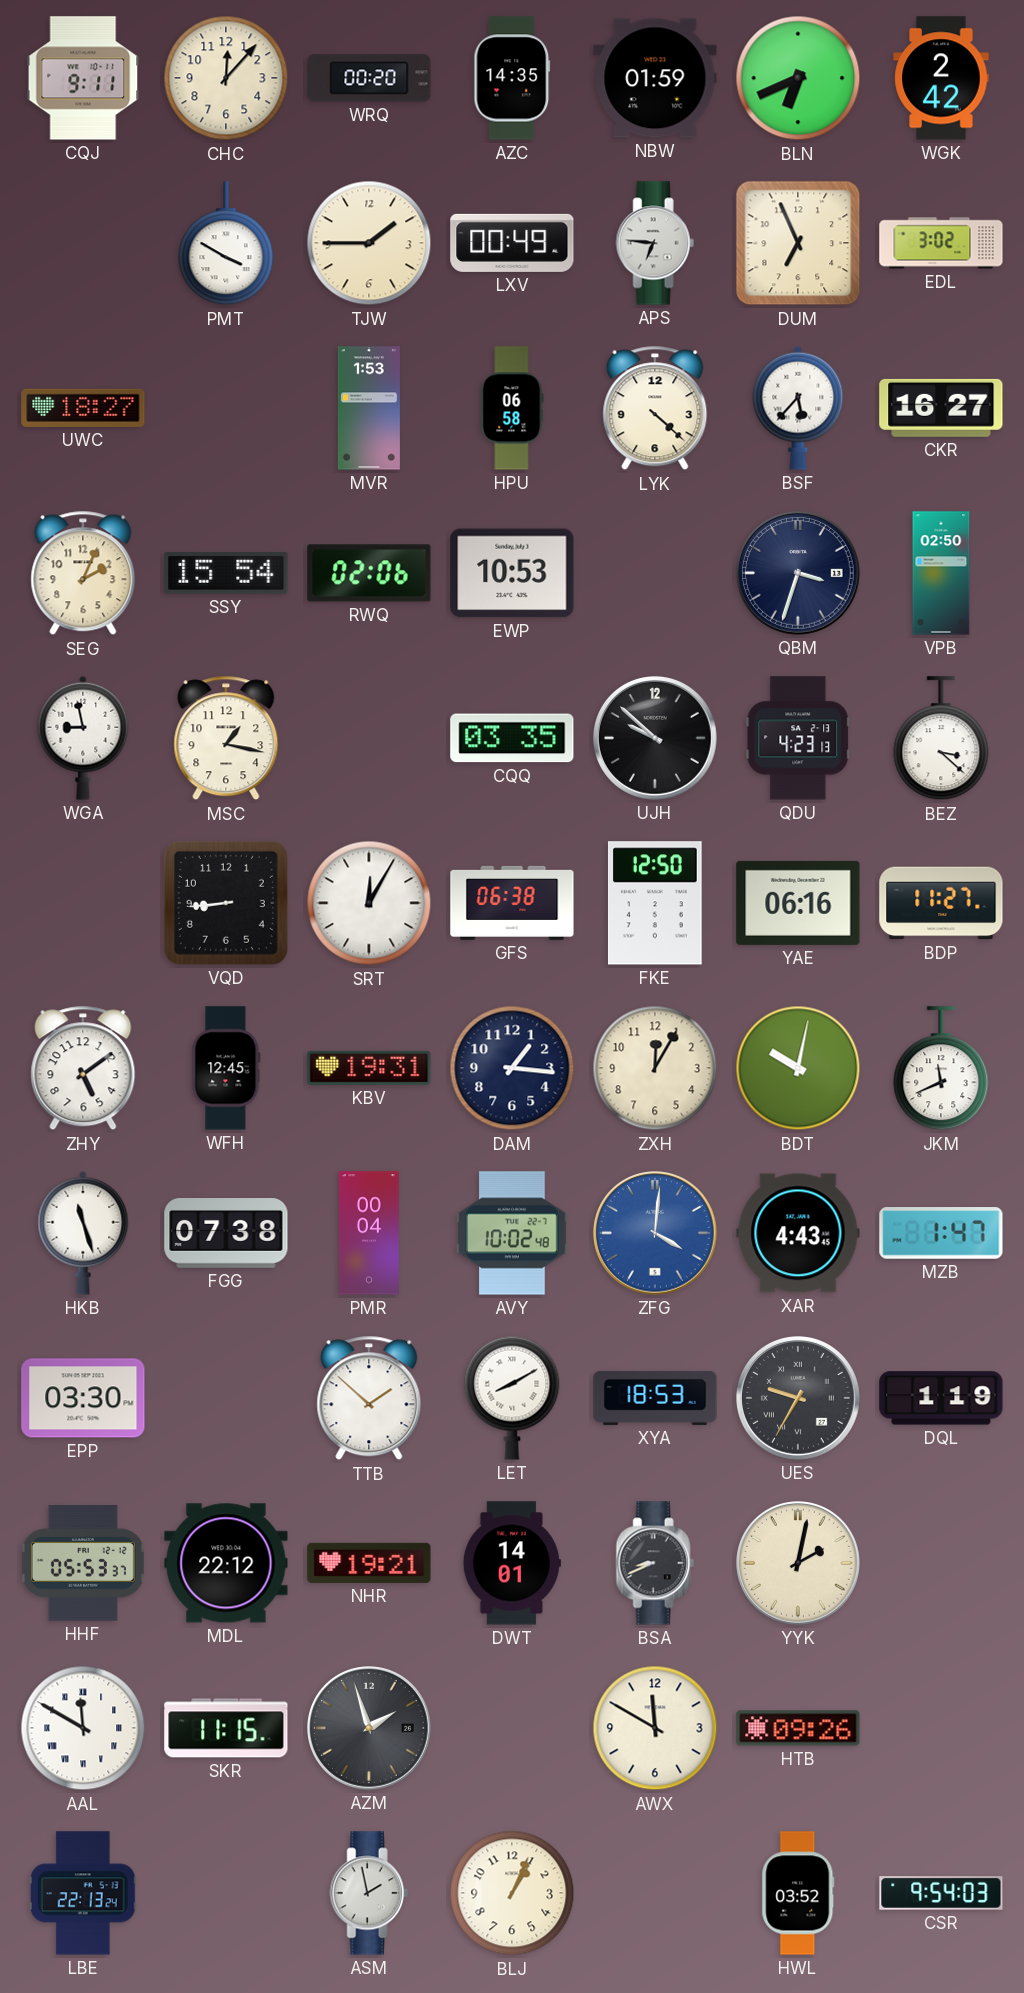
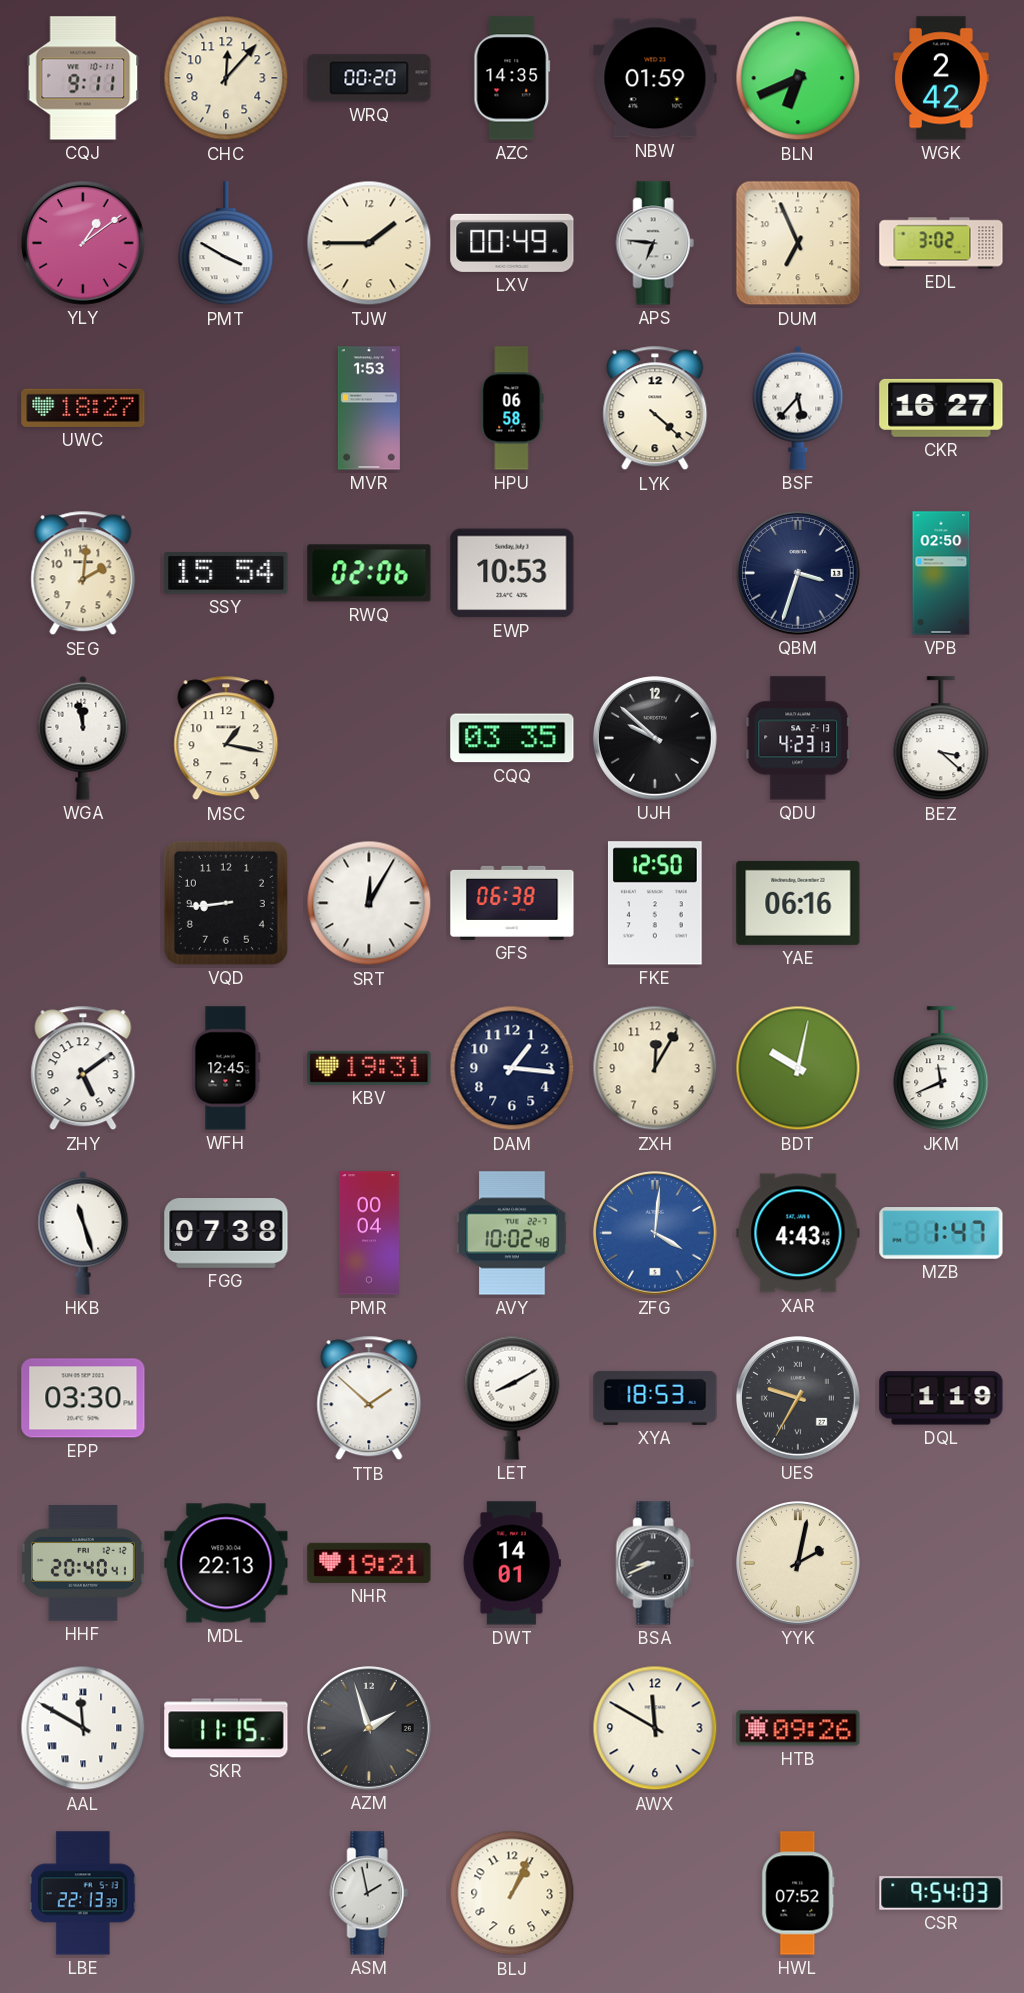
YLY: none -> 1:09
SEG: 2:04 -> 2:01
WGA: 8:58 -> 11:58
BDP: 11:27 -> none
HHF: 05:53 -> 20:40
MDL: 22:12 -> 22:13
LBE: 22:13:24 -> 22:13:39
HWL: 03:52 -> 07:52
